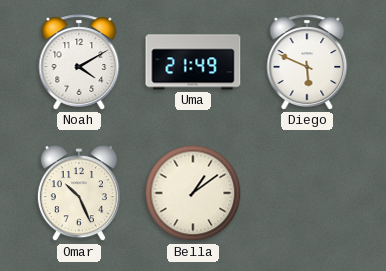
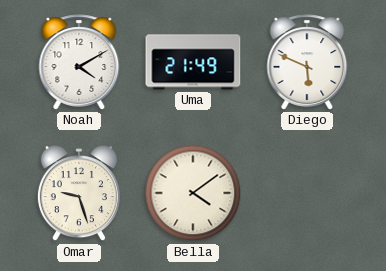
Omar: 10:26 -> 9:27
Bella: 1:09 -> 4:09
